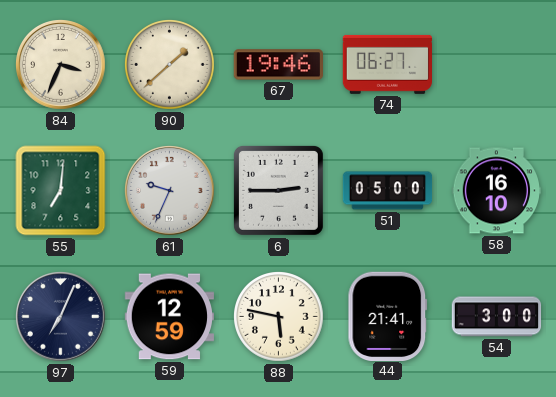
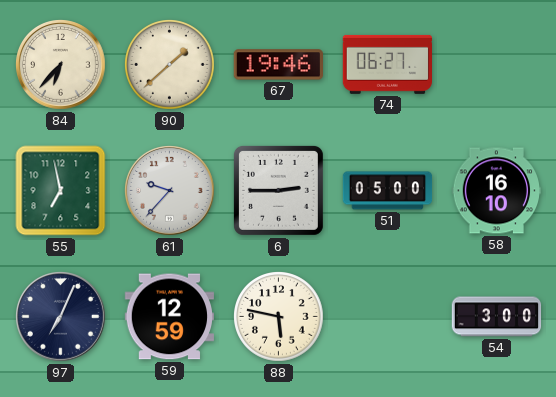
84: 3:34 -> 6:37
55: 7:01 -> 6:58
61: 9:34 -> 9:37
44: 21:41 -> none
